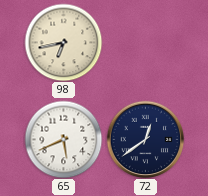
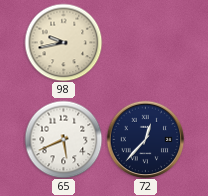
98: 6:43 -> 9:43
72: 12:39 -> 12:37
